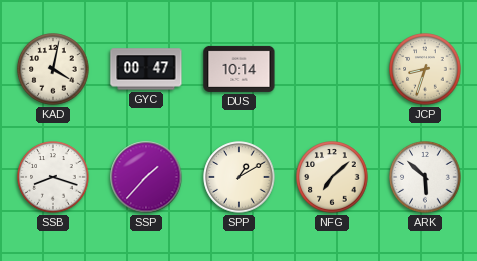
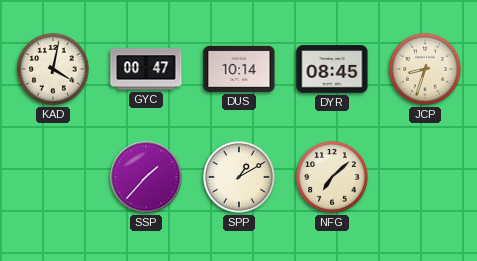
DYR: none -> 08:45
SSB: 8:18 -> none
ARK: 5:52 -> none
